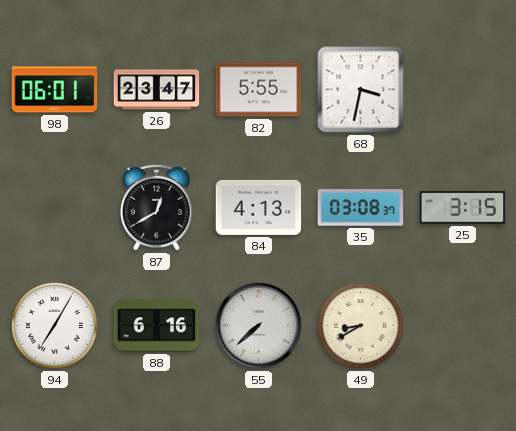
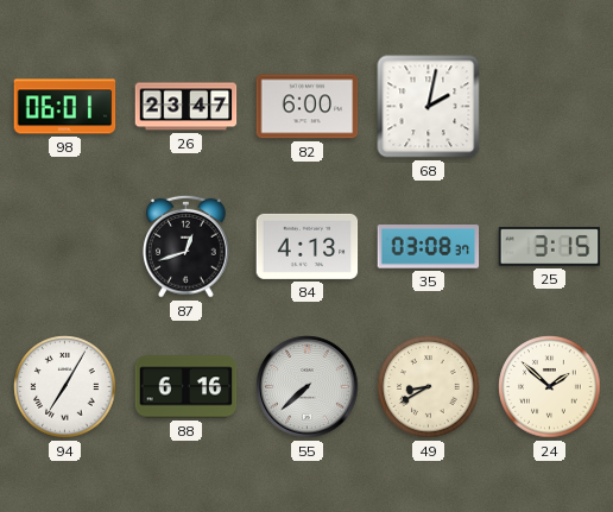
82: 5:55 -> 6:00
68: 3:32 -> 2:02
87: 12:40 -> 12:42
24: none -> 1:52
